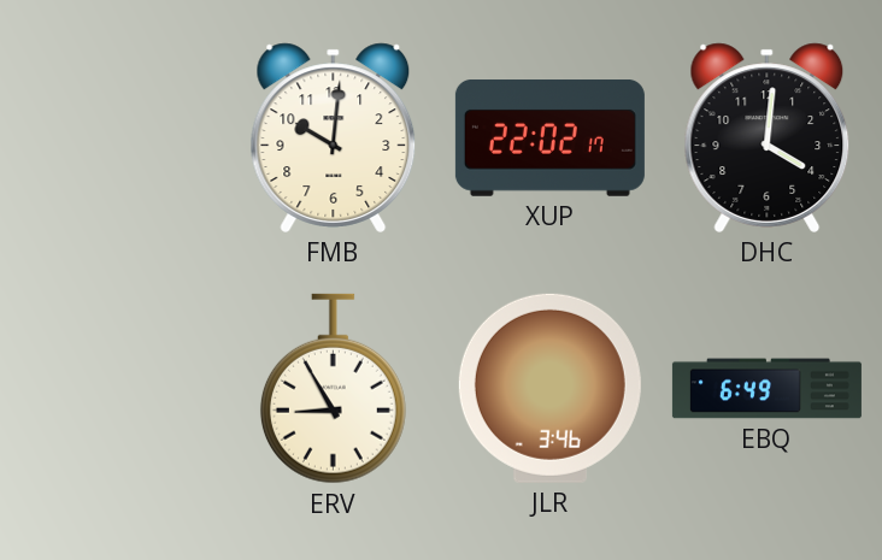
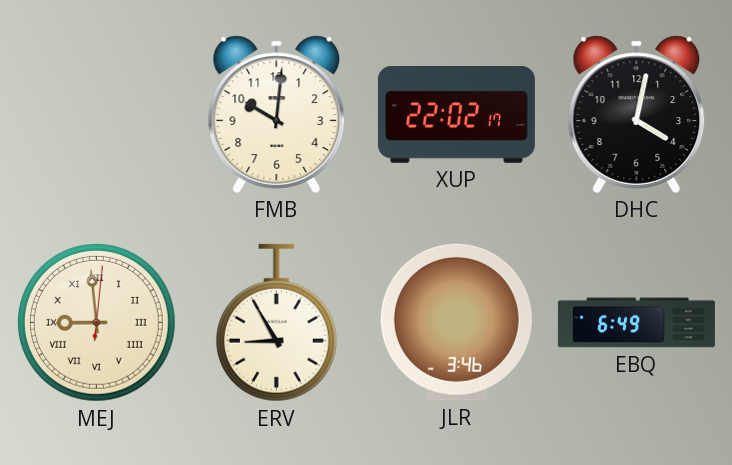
DHC: 4:01 -> 4:02
MEJ: none -> 8:59
